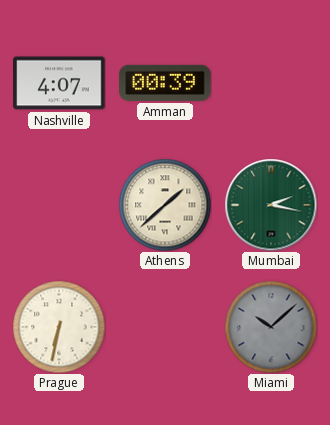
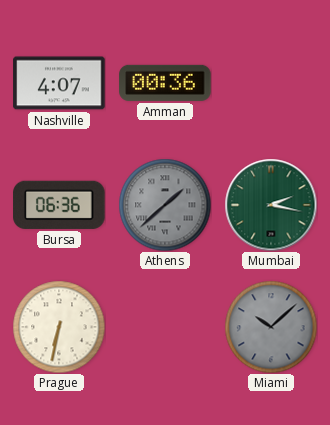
Amman: 00:39 -> 00:36
Bursa: none -> 06:36
Athens dial: cream -> grey
